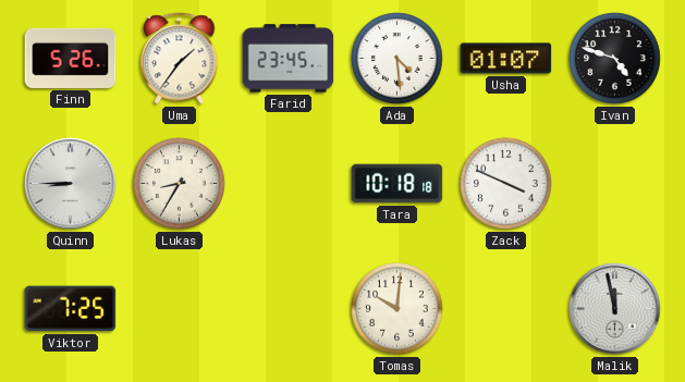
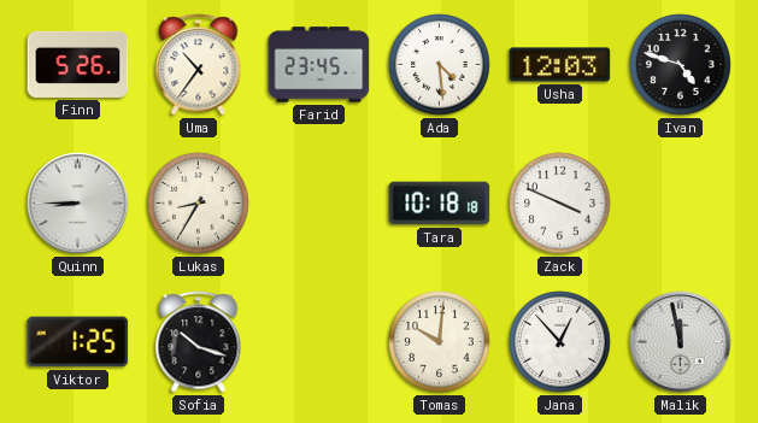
Uma: 1:36 -> 10:36
Usha: 01:07 -> 12:03
Viktor: 7:25 -> 1:25
Sofia: none -> 10:18
Jana: none -> 12:53
